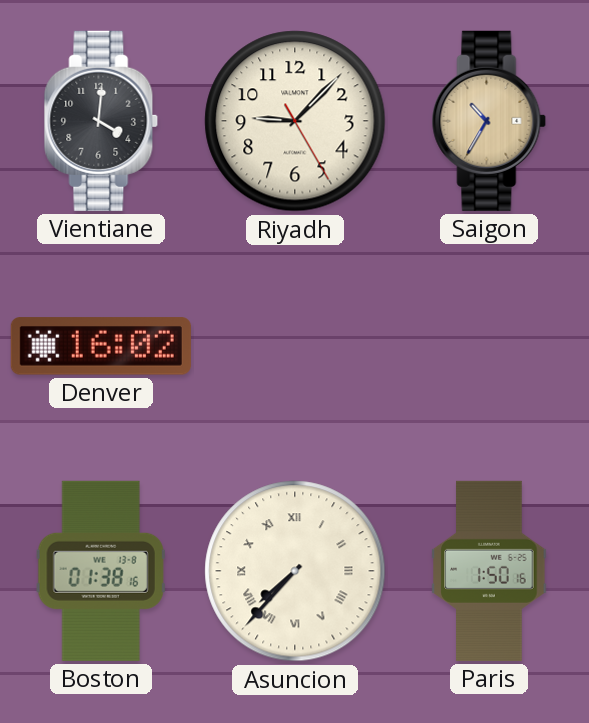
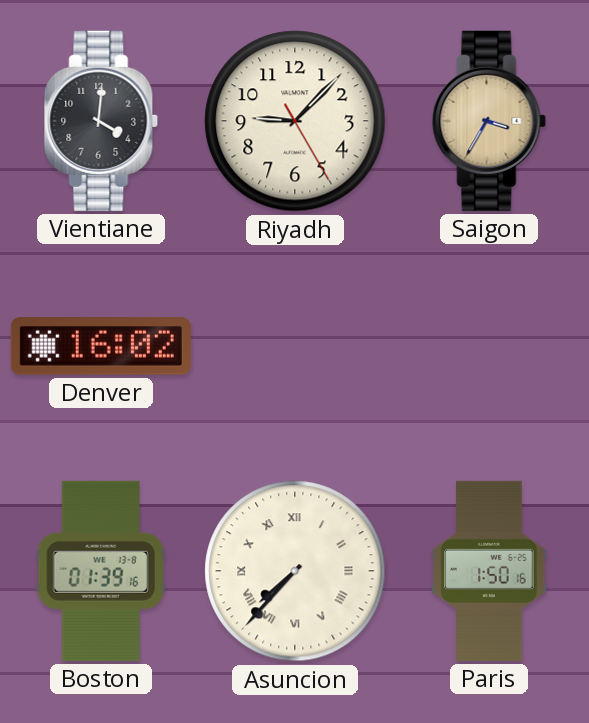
Saigon: 10:35 -> 3:35
Boston: 01:38 -> 01:39
